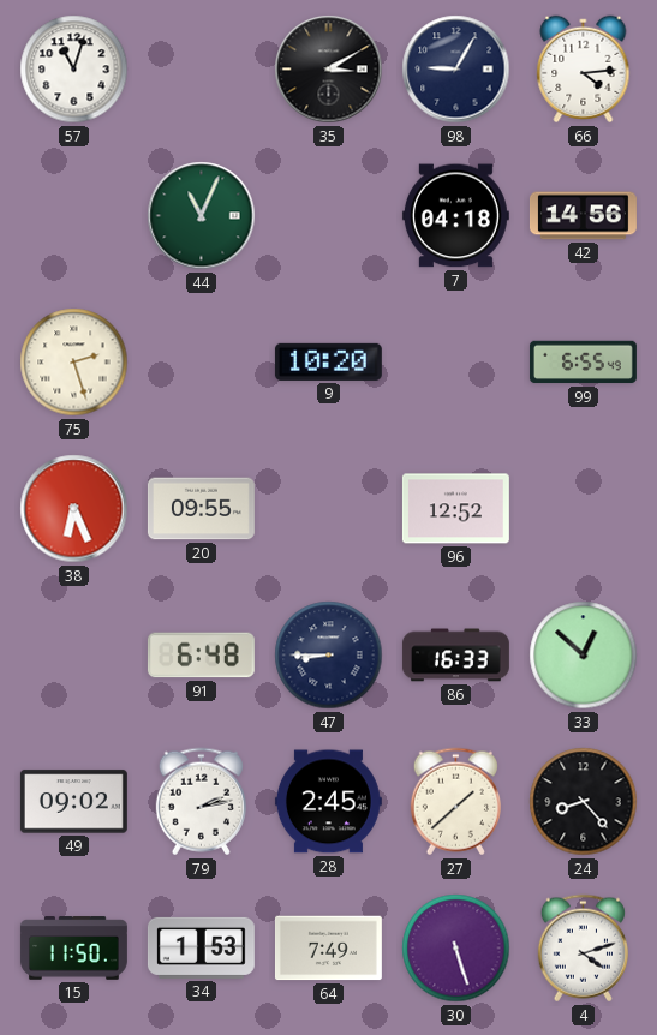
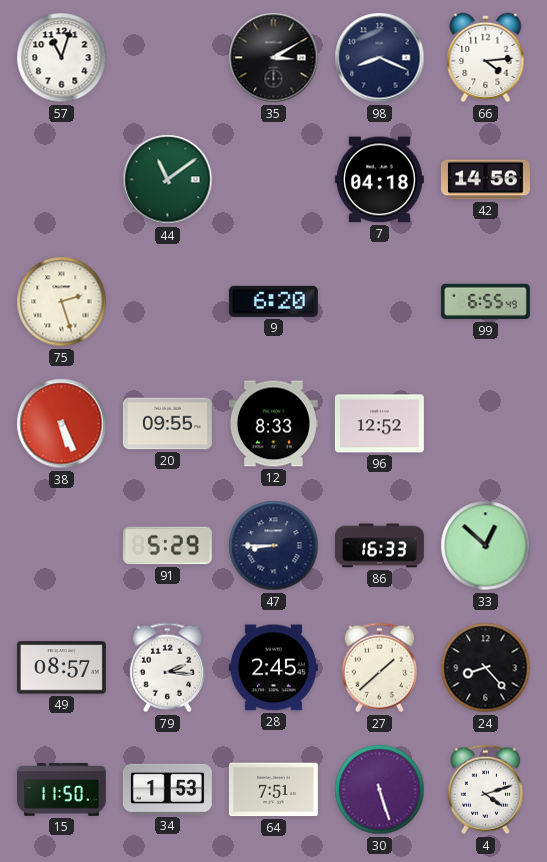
98: 9:05 -> 8:19
44: 11:04 -> 11:09
9: 10:20 -> 6:20
38: 6:26 -> 5:26
12: none -> 8:33
91: 6:48 -> 5:29
49: 09:02 -> 08:57
79: 2:13 -> 2:16
64: 7:49 -> 7:51
